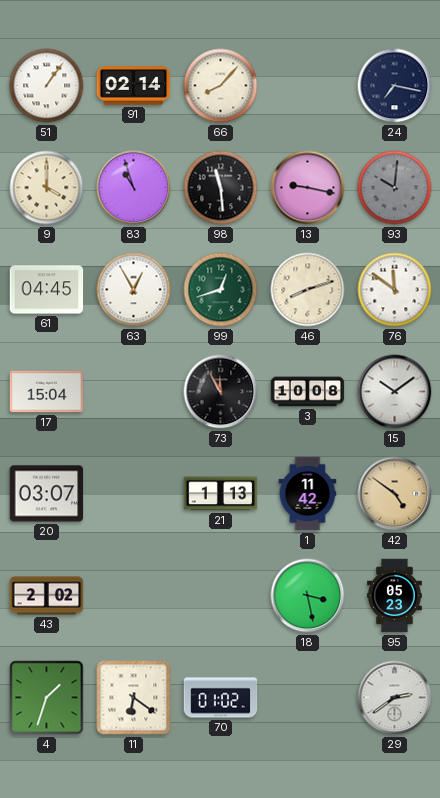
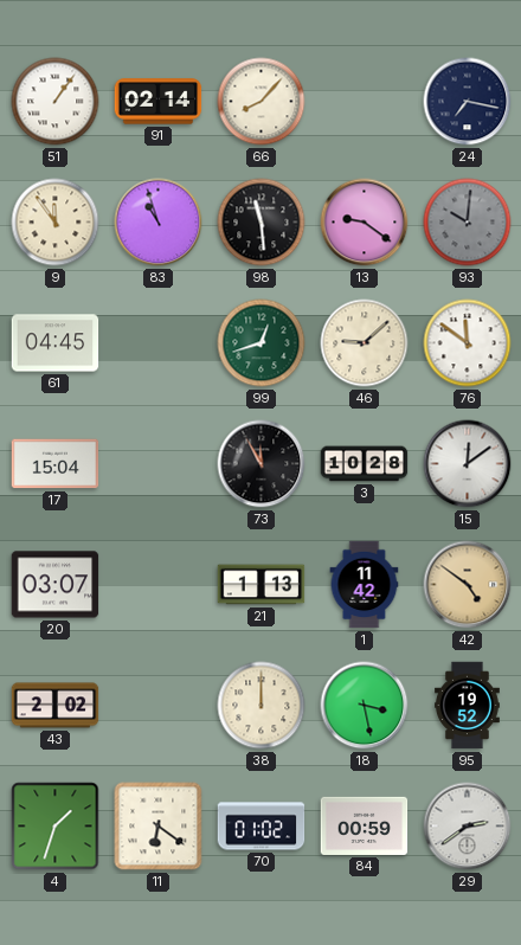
9: 4:00 -> 11:54
13: 9:17 -> 9:21
63: 12:55 -> none
46: 8:12 -> 9:08
3: 10:08 -> 10:28
15: 10:09 -> 12:09
38: none -> 12:00
95: 05:23 -> 19:52
84: none -> 00:59
